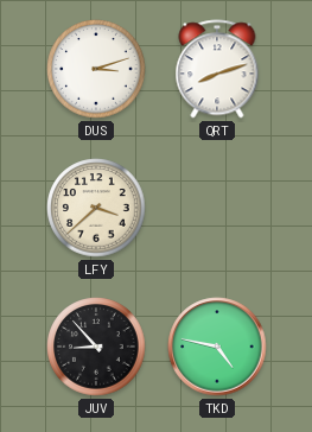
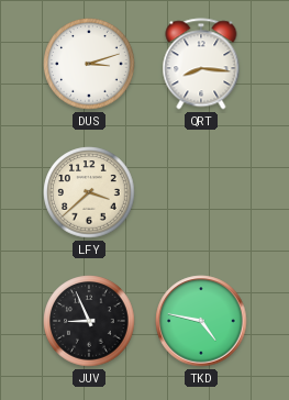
QRT: 8:12 -> 8:16
JUV: 8:53 -> 8:56
